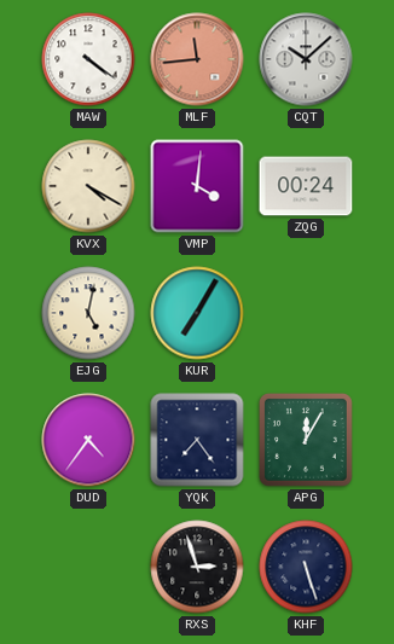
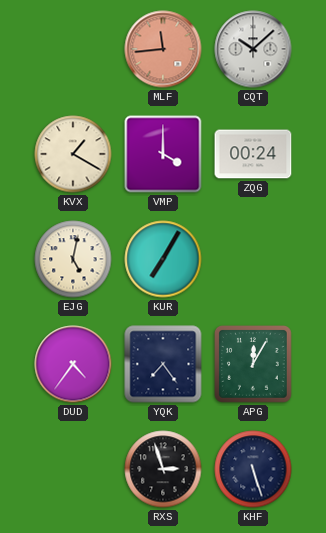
MAW: 4:21 -> none
KVX: 4:20 -> 1:20
VMP: 4:01 -> 4:00
